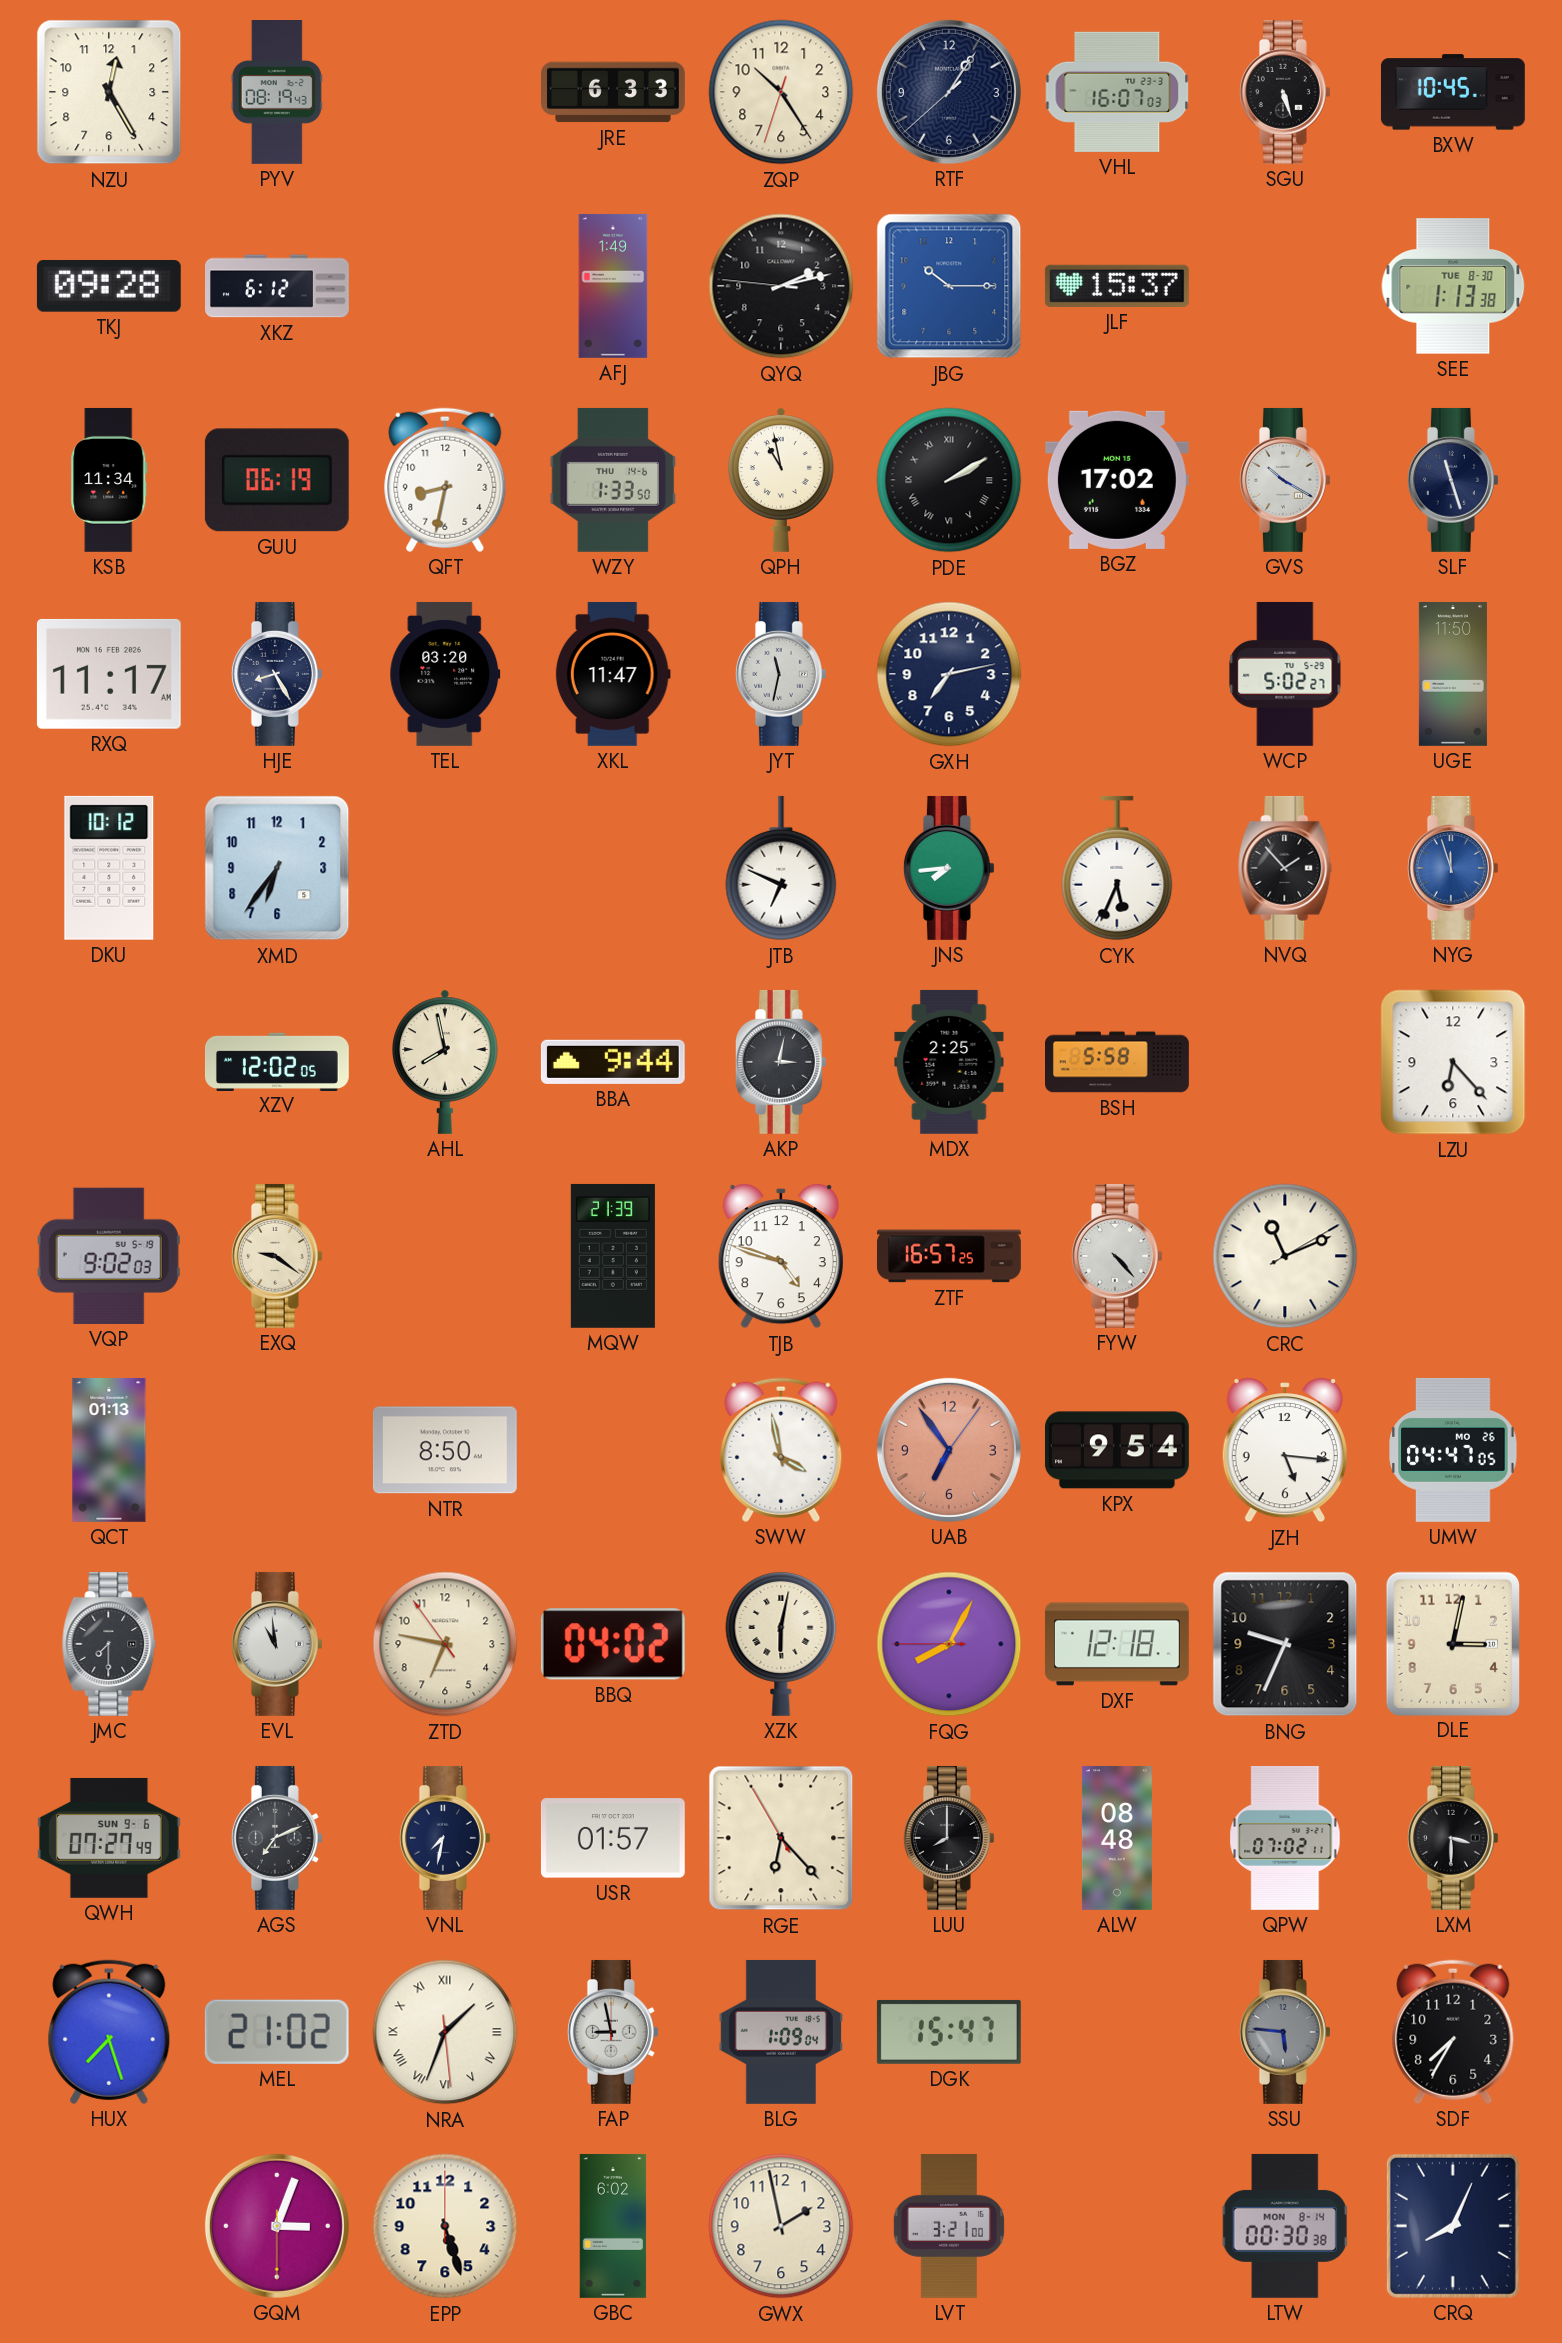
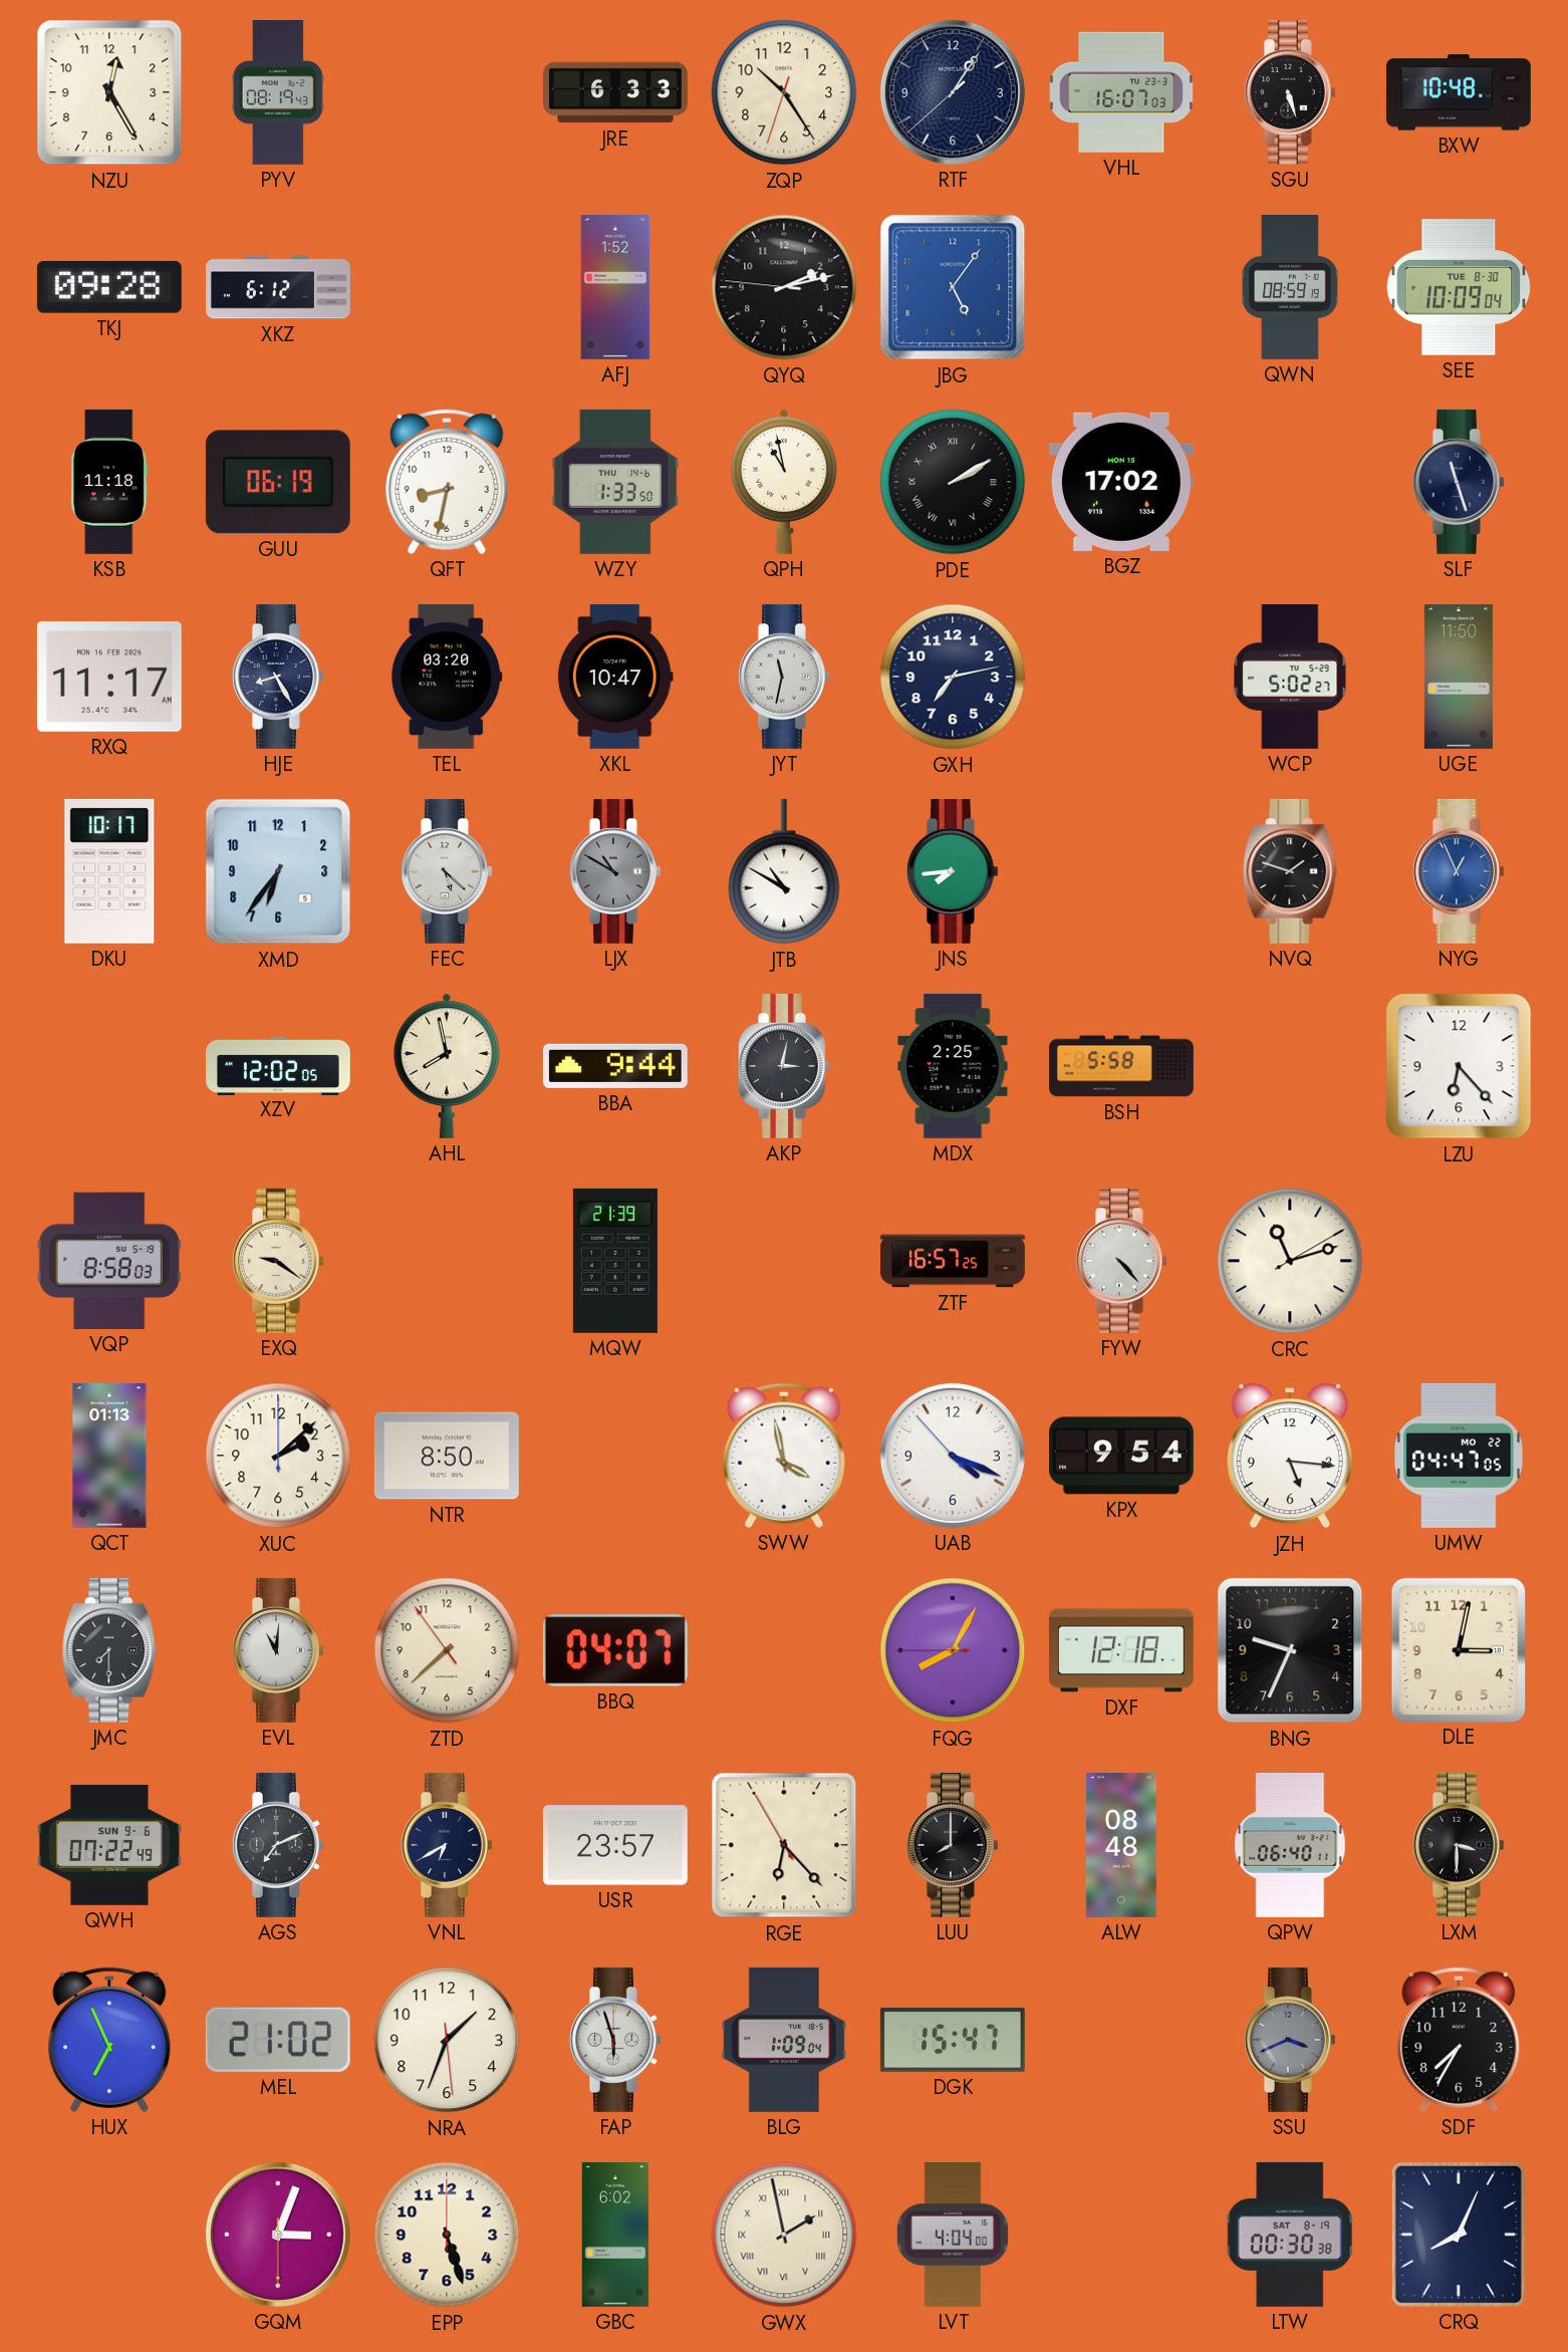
BXW: 10:45 -> 10:48
AFJ: 1:49 -> 1:52
JBG: 10:15 -> 5:06
JLF: 15:37 -> none
QWN: none -> 08:59
SEE: 1:13 -> 10:09
KSB: 11:34 -> 11:18
GVS: 10:20 -> none
XKL: 11:47 -> 10:47
DKU: 10:12 -> 10:17
FEC: none -> 5:22
LJX: none -> 10:50
JTB: 6:49 -> 10:50
CYK: 5:34 -> none
NVQ: 1:53 -> 1:48
NYG: 11:57 -> 12:56
VQP: 9:02 -> 8:58
TJB: 4:48 -> none
CRC: 11:11 -> 11:12
XUC: none -> 2:08
UAB: 6:54 -> 4:18
UAB dial: salmon -> white
UMW date: MO 26 -> MO 22
EVL: 10:59 -> 11:01
ZTD: 6:46 -> 7:37
BBQ: 04:02 -> 04:07
XZK: 6:02 -> none
QWH: 07:27 -> 07:22
VNL: 7:32 -> 6:40
USR: 01:57 -> 23:57
QPW: 07:02 -> 06:40
HUX: 7:27 -> 6:56
NRA numerals: Roman -> Arabic
FAP: 8:58 -> 5:57
SSU: 5:46 -> 3:41
GWX numerals: Arabic -> Roman
LVT: 3:21 -> 4:04
LTW date: MON 8-14 -> SAT 8-19
